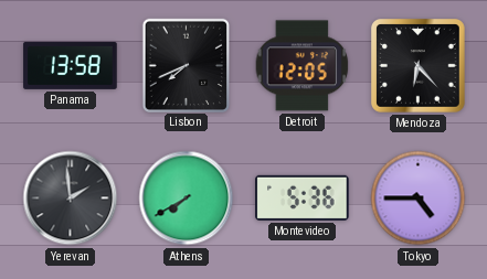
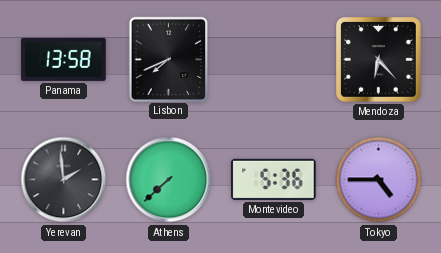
Detroit: 12:05 -> none
Athens: 7:40 -> 7:38
